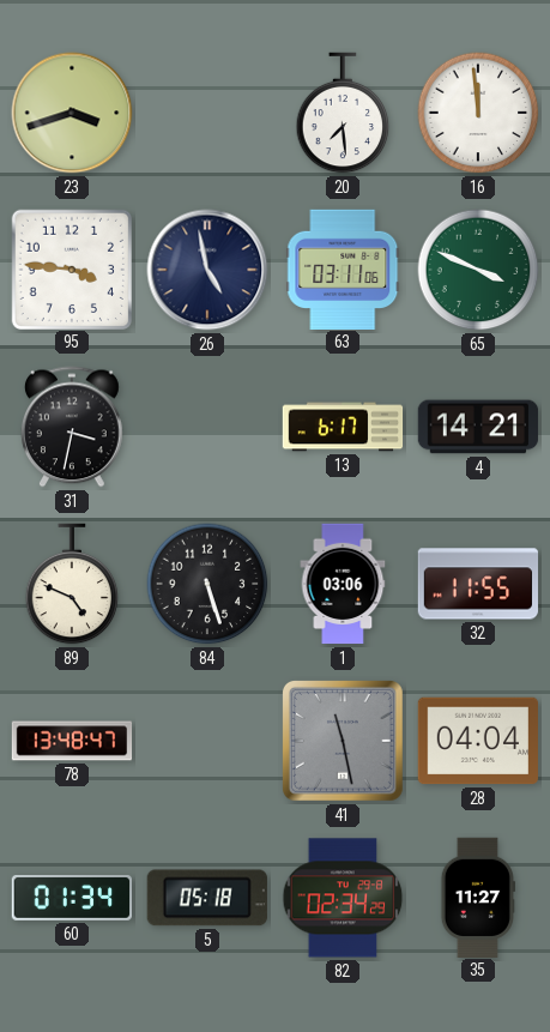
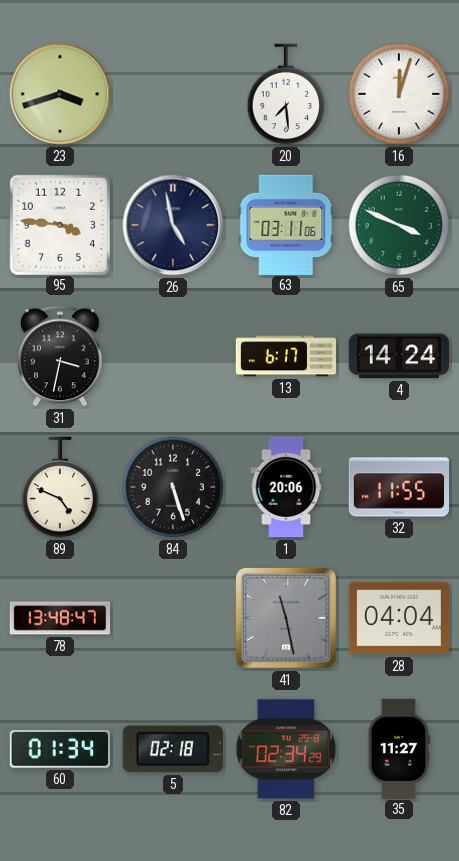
16: 11:59 -> 12:03
4: 14:21 -> 14:24
1: 03:06 -> 20:06
5: 05:18 -> 02:18
